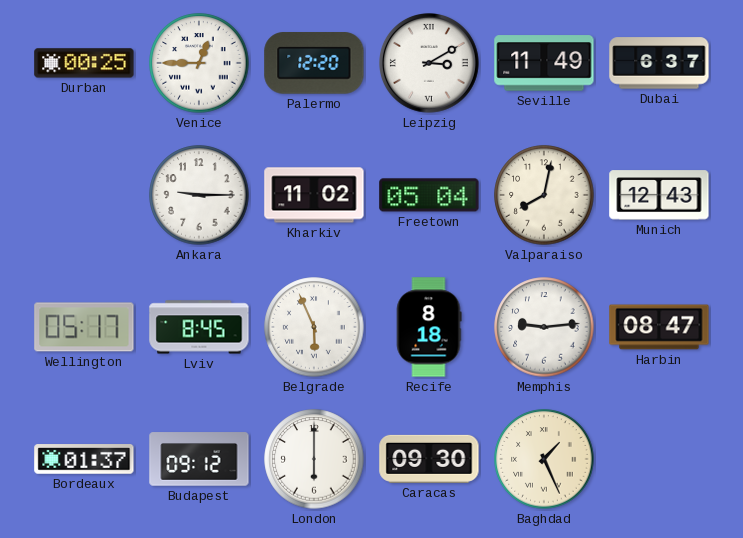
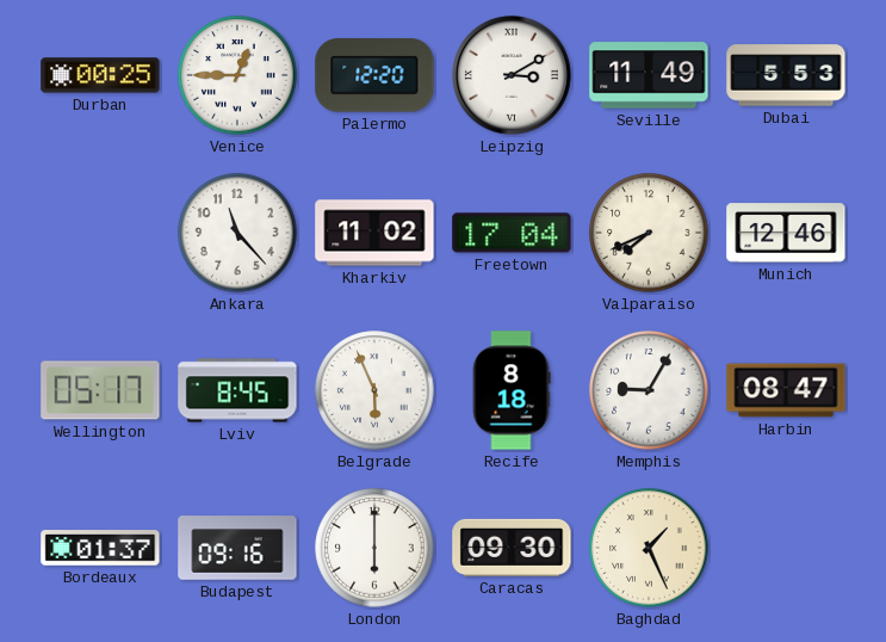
Dubai: 6:37 -> 5:53
Ankara: 9:15 -> 11:23
Freetown: 05:04 -> 17:04
Valparaiso: 8:02 -> 7:41
Munich: 12:43 -> 12:46
Memphis: 9:14 -> 9:05
Budapest: 09:12 -> 09:16
